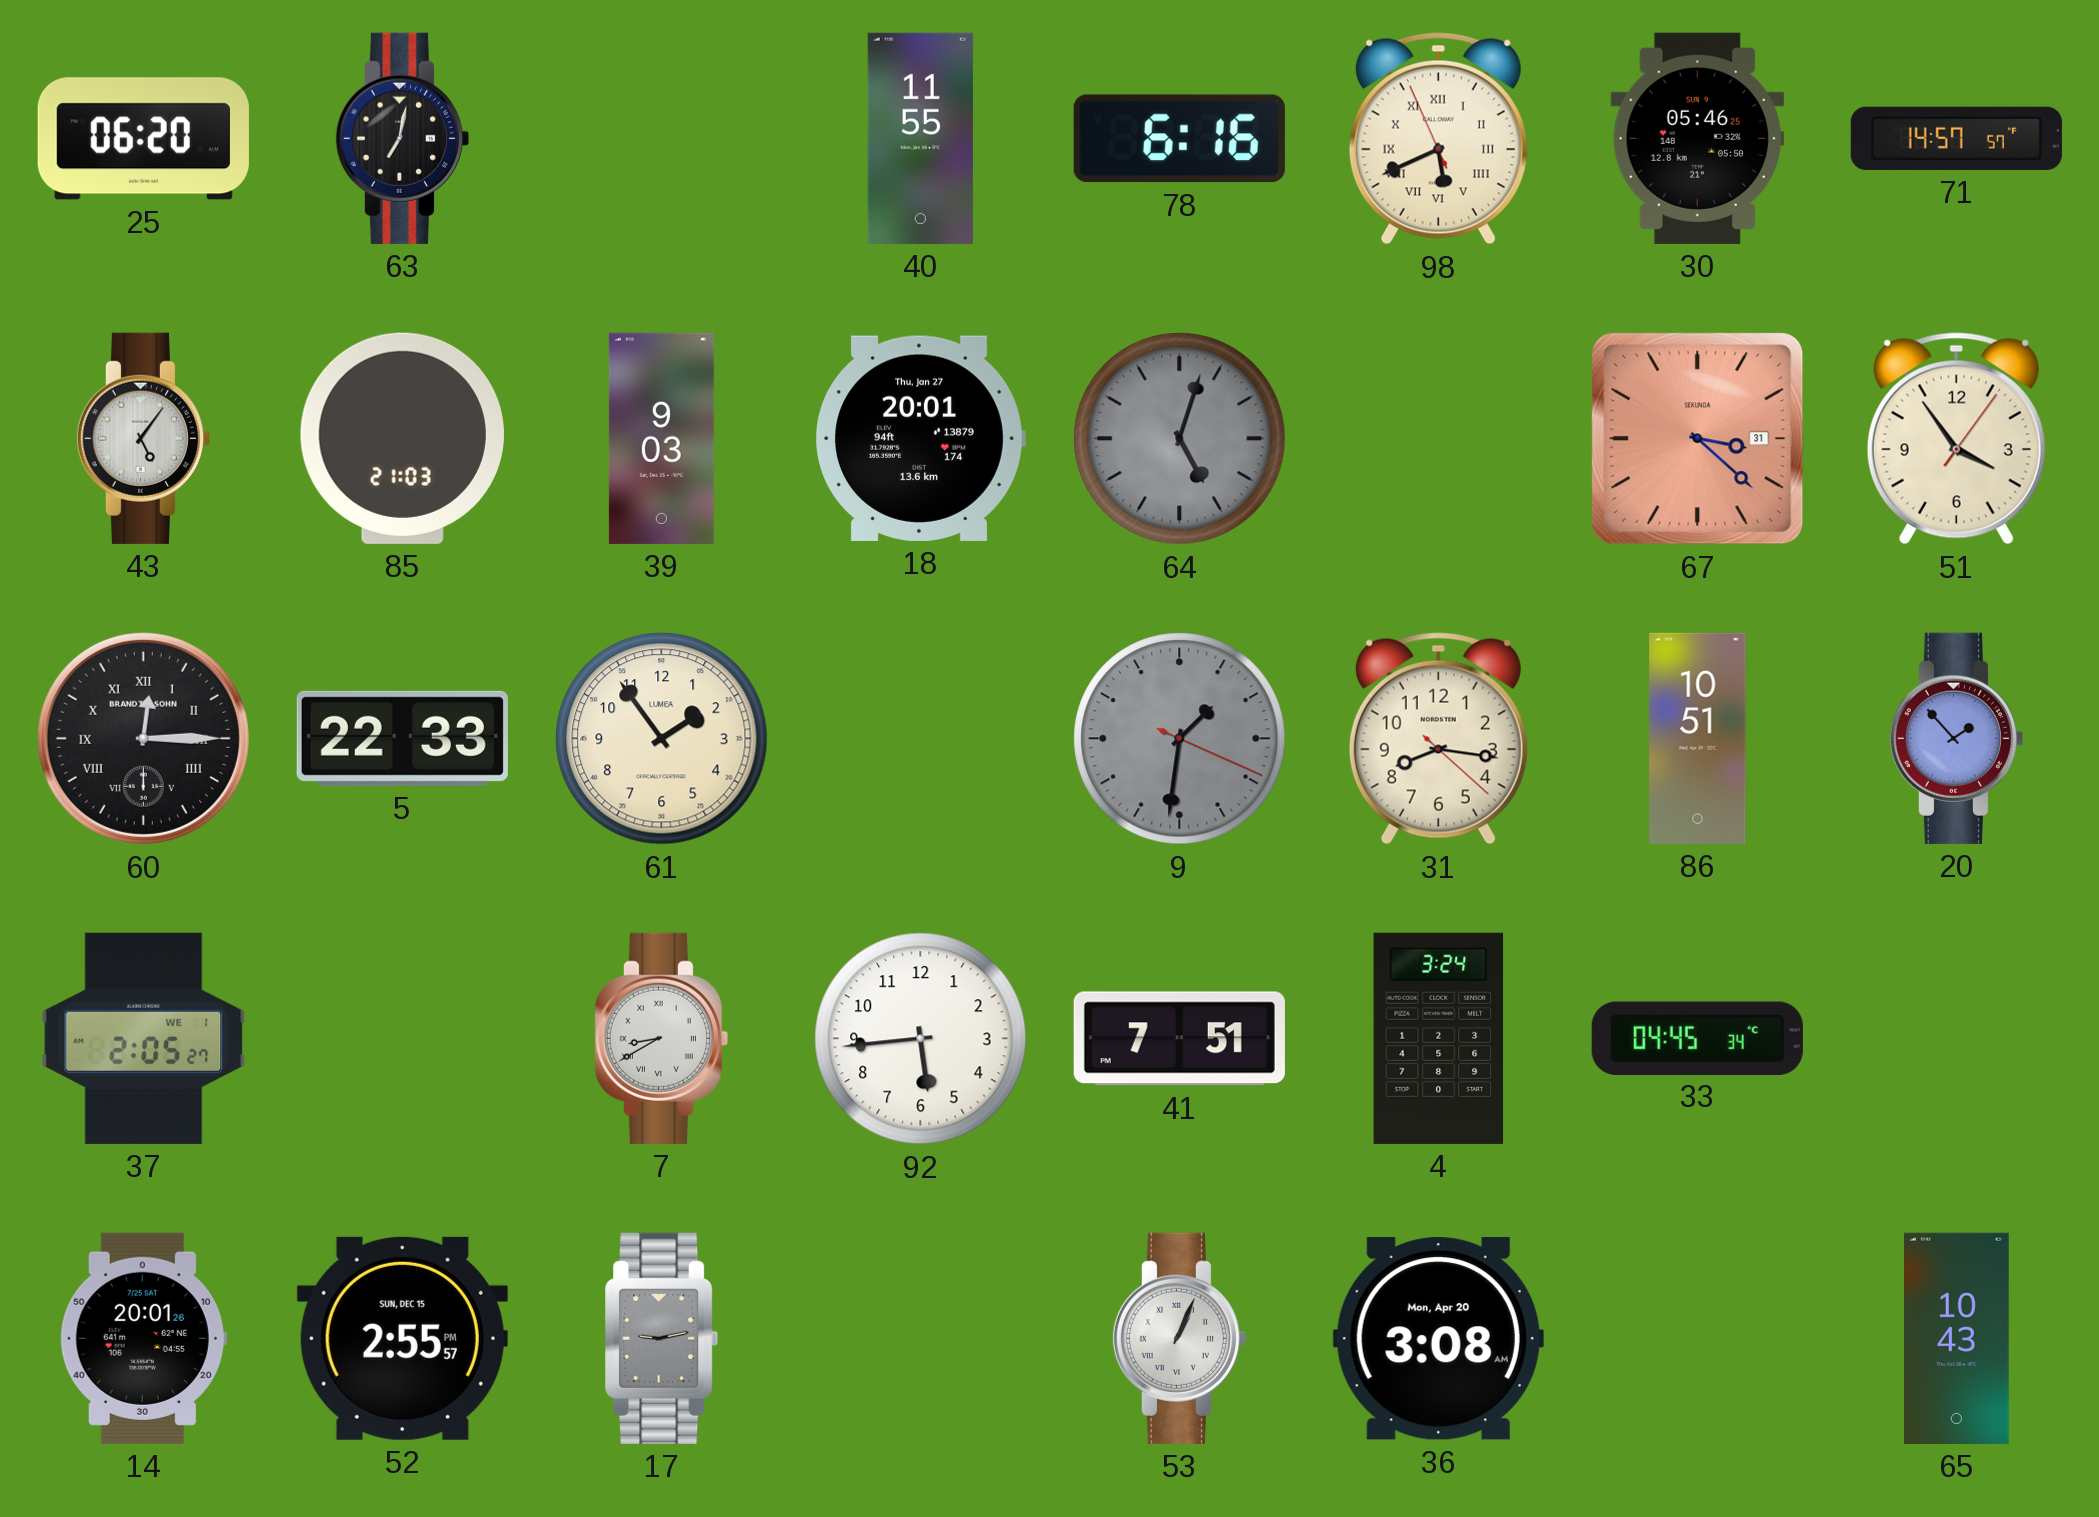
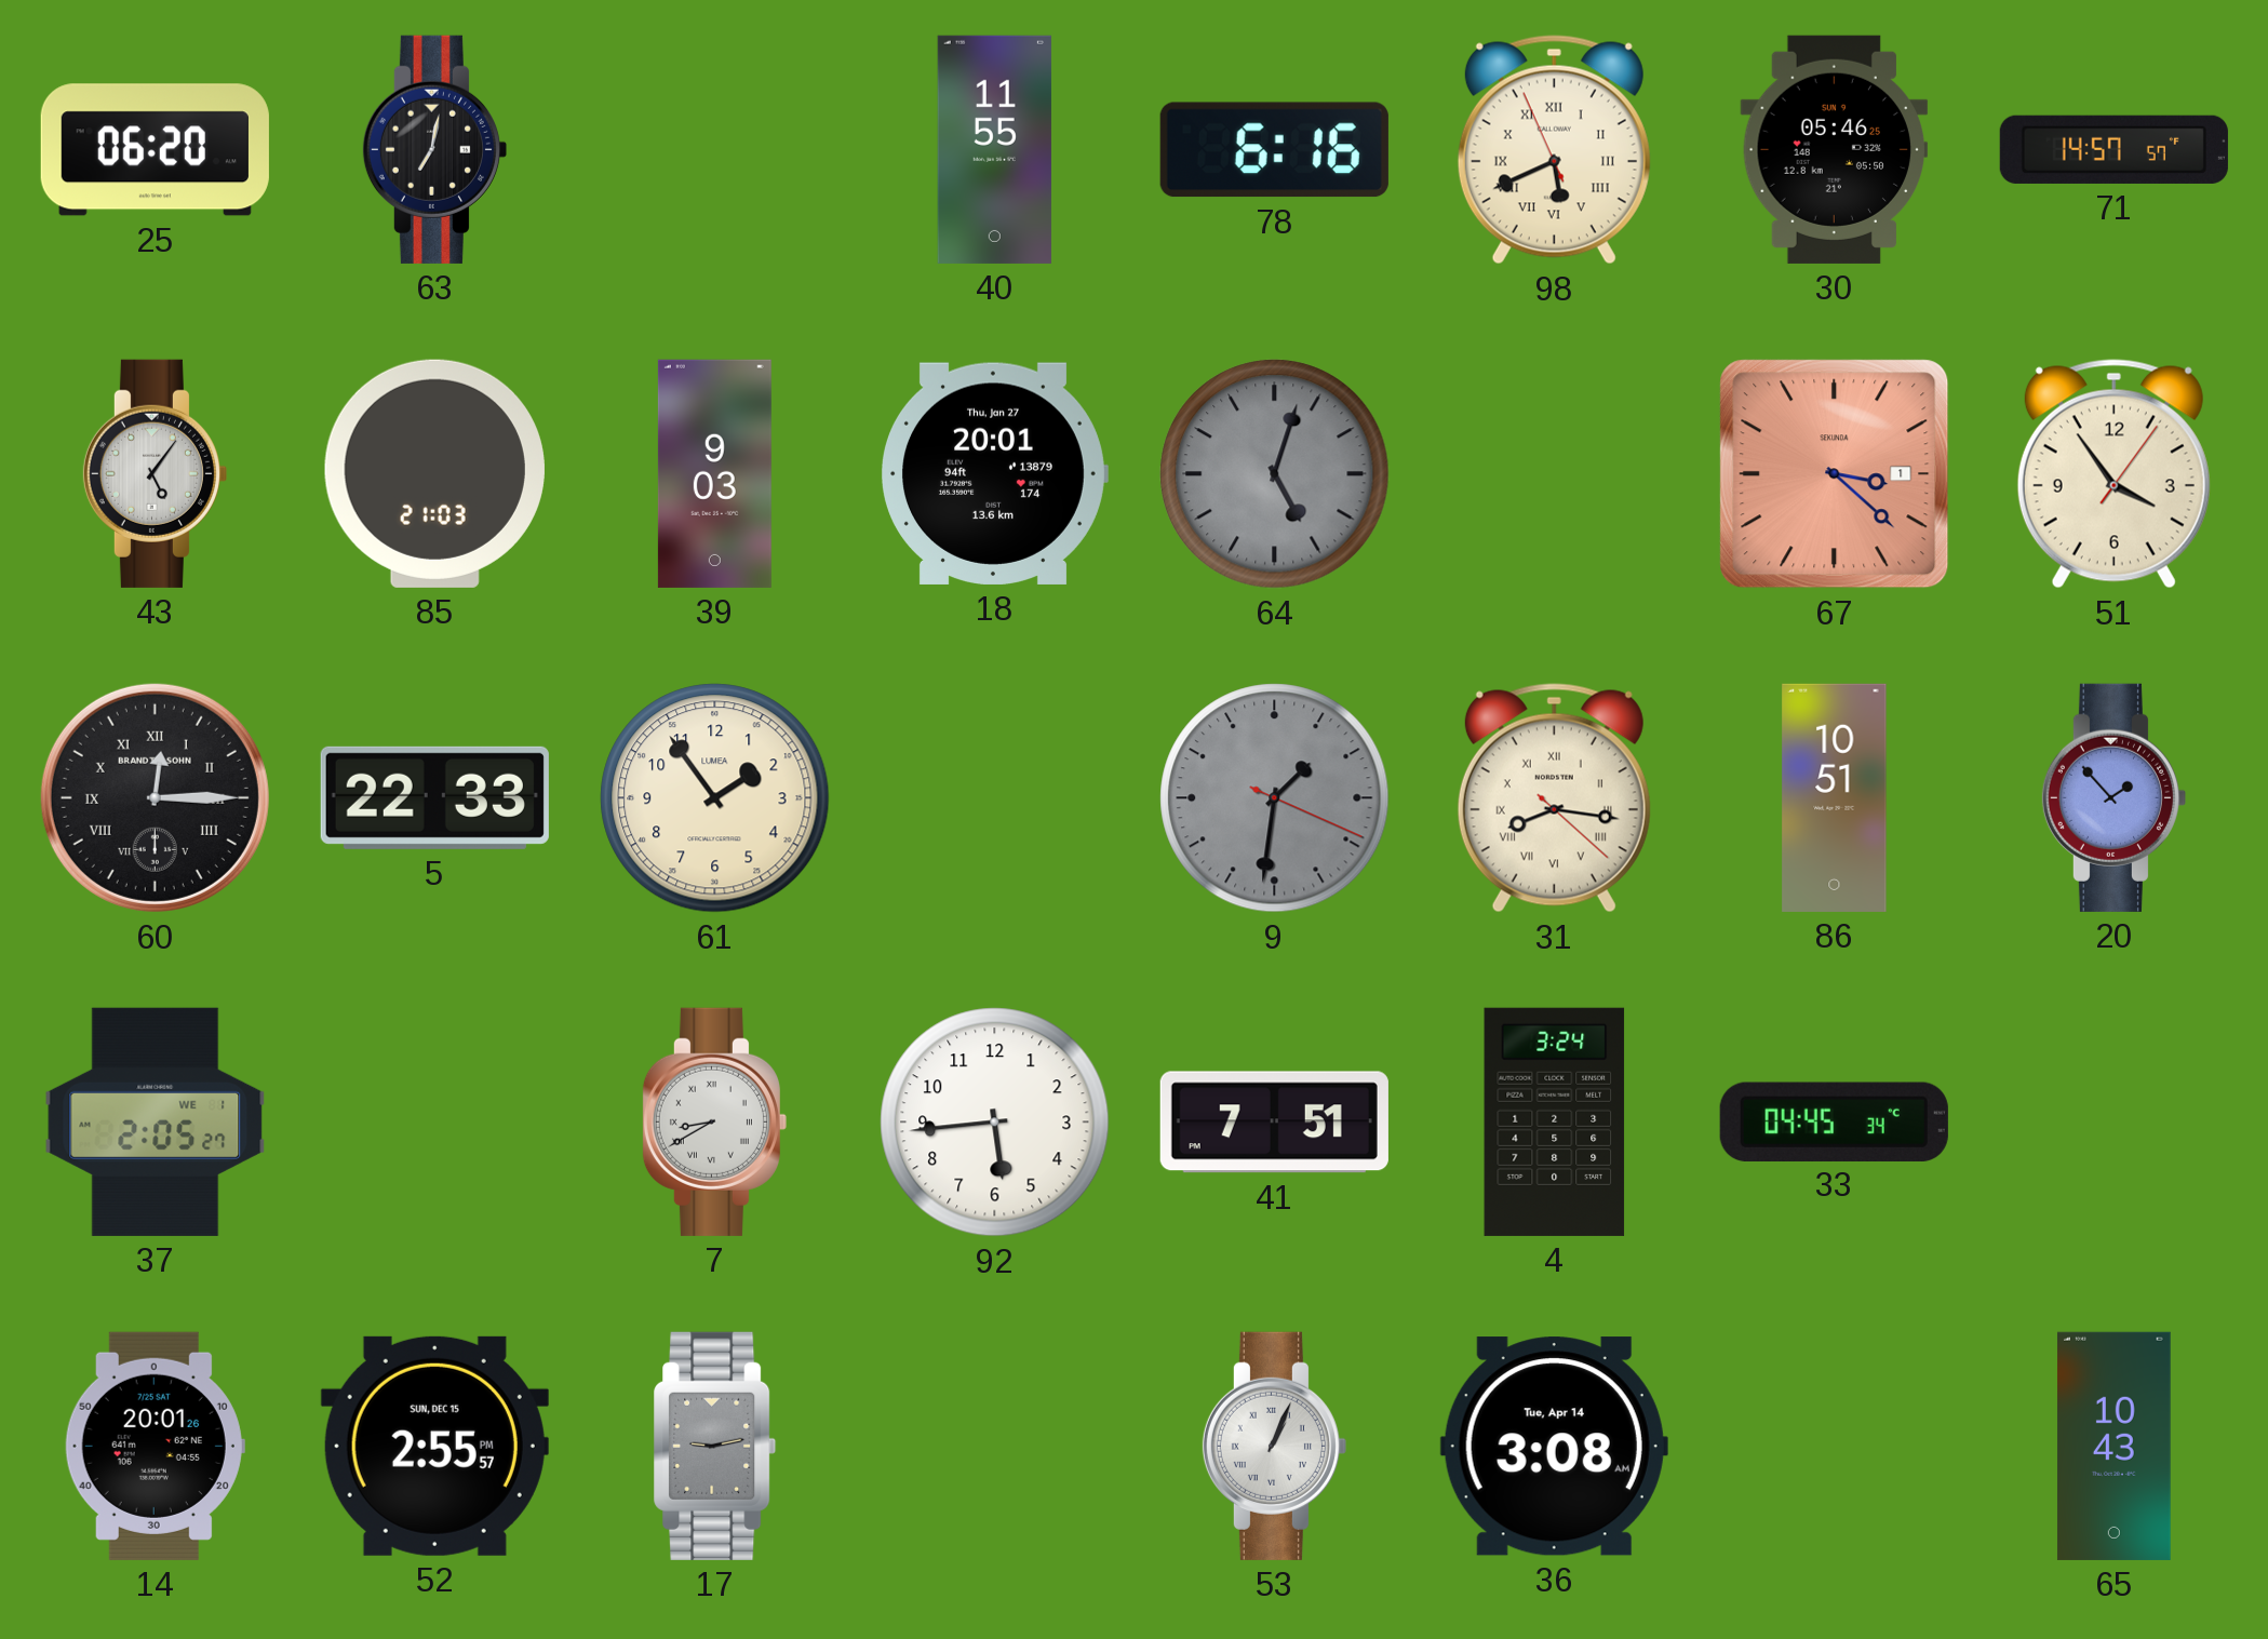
67 date: 31 -> 1
31 numerals: Arabic -> Roman
36 date: Mon, Apr 20 -> Tue, Apr 14
